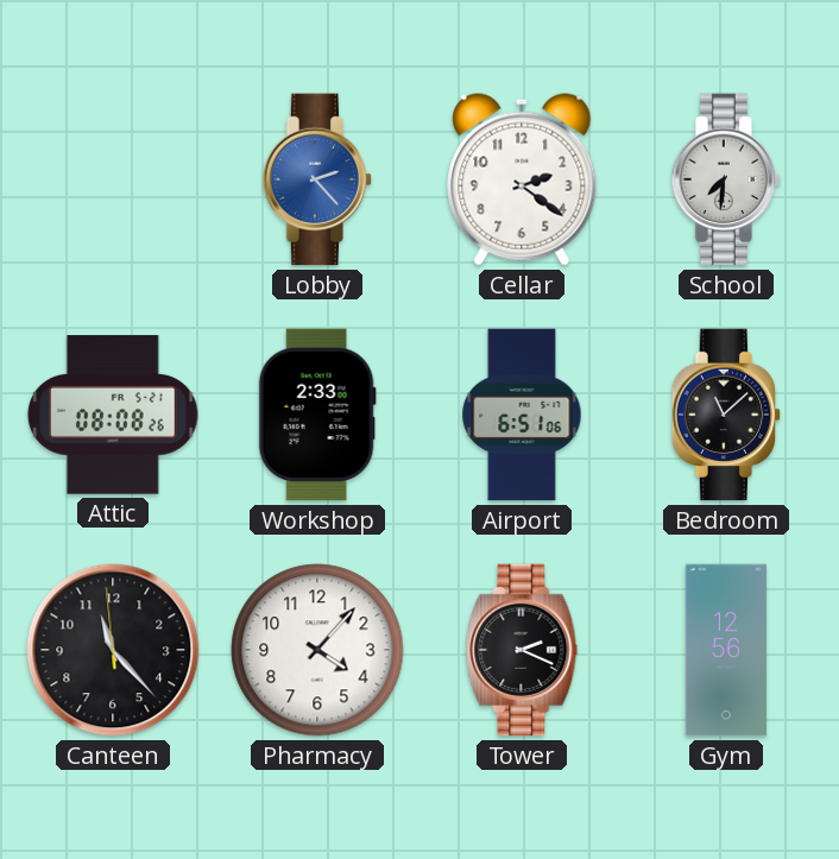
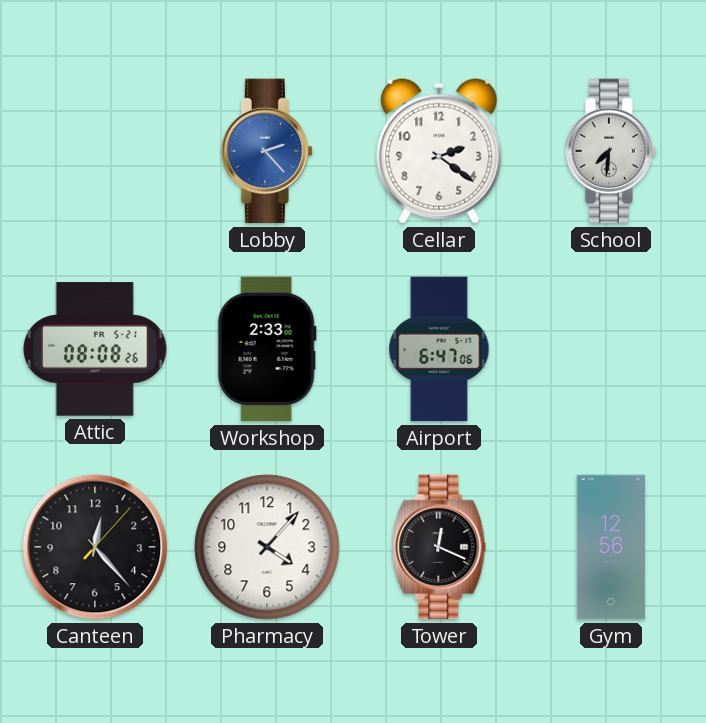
Airport: 6:51 -> 6:47
Bedroom: 11:08 -> none
Canteen: 11:22 -> 12:23
Tower: 2:19 -> 12:19
